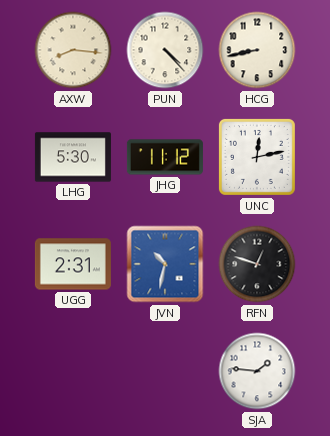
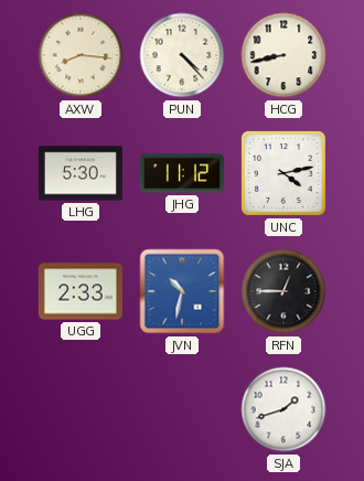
UNC: 12:13 -> 4:13
UGG: 2:31 -> 2:33
RFN: 12:48 -> 12:45
SJA: 1:46 -> 1:42
